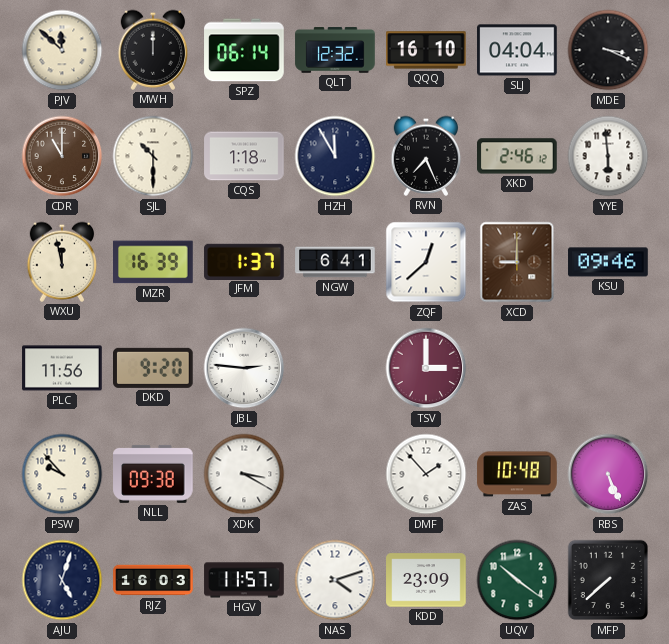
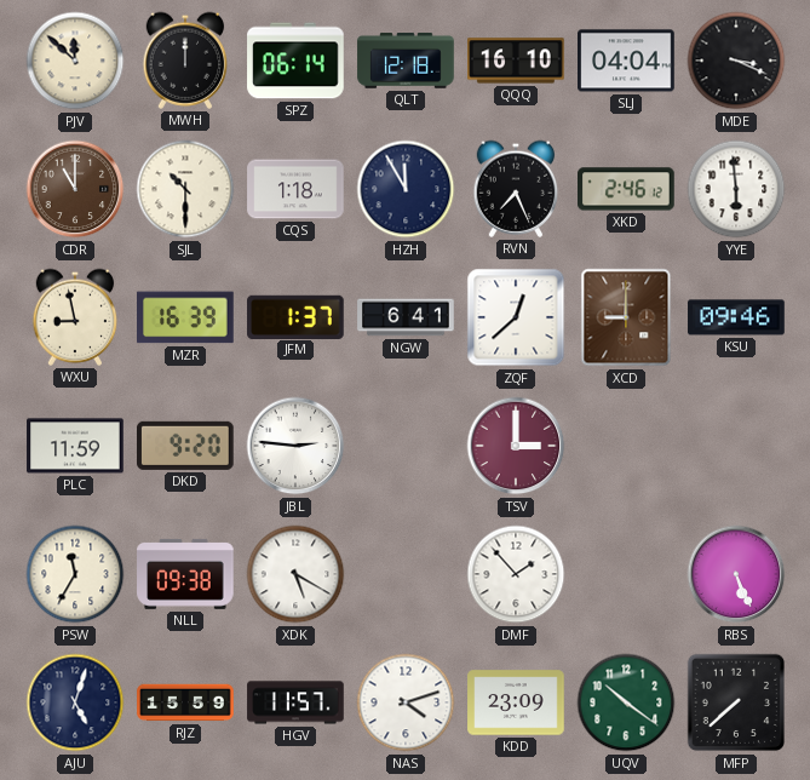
QLT: 12:32 -> 12:18
WXU: 11:58 -> 8:58
PLC: 11:56 -> 11:59
PSW: 9:53 -> 11:35
XDK: 3:20 -> 5:20
ZAS: 10:48 -> none
RJZ: 16:03 -> 15:59
